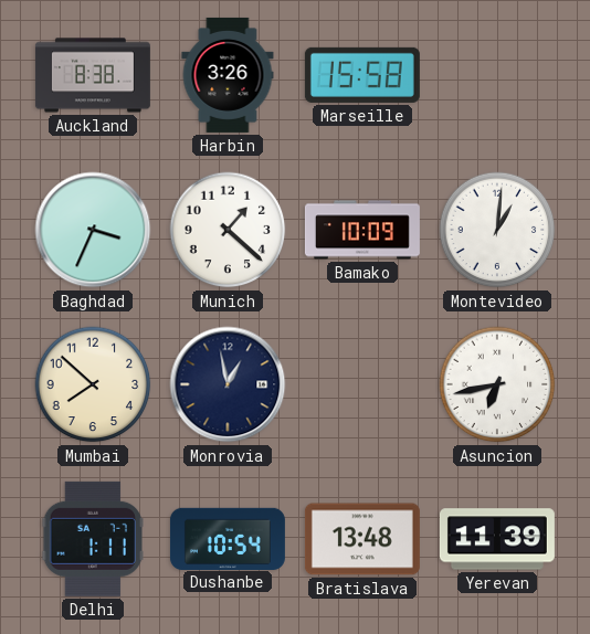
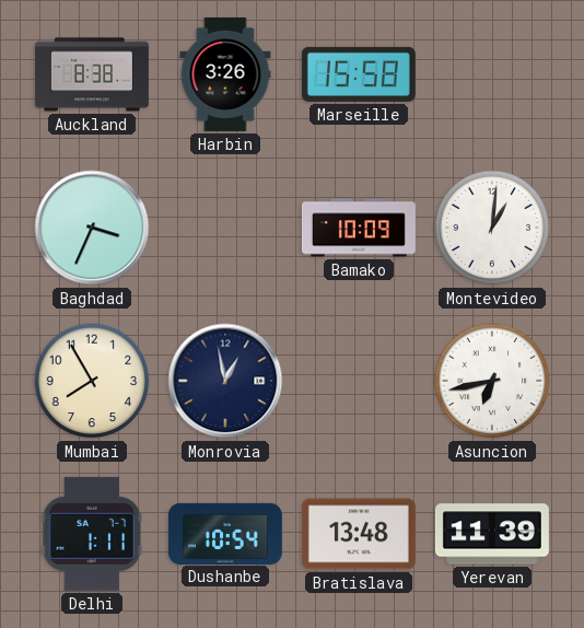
Munich: 1:22 -> none
Mumbai: 7:52 -> 7:55
